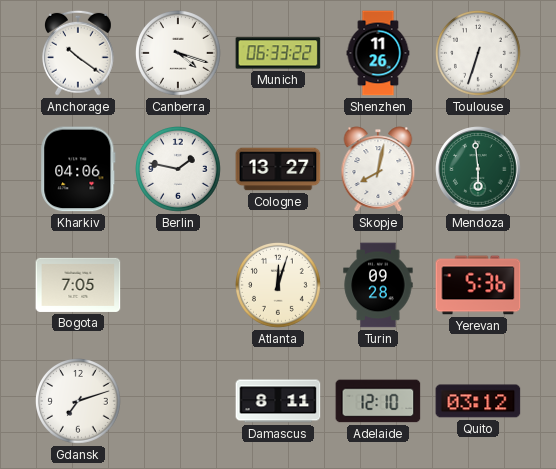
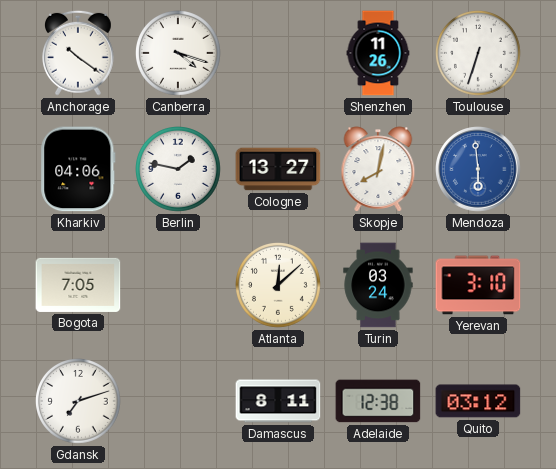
Munich: 06:33 -> none
Mendoza dial: green -> blue
Atlanta: 12:03 -> 12:08
Turin: 09:28 -> 03:24
Yerevan: 5:36 -> 3:10
Adelaide: 12:10 -> 12:38
